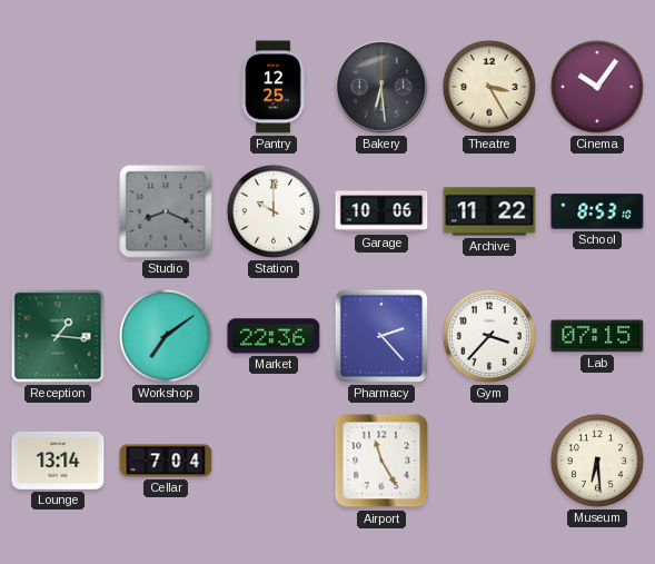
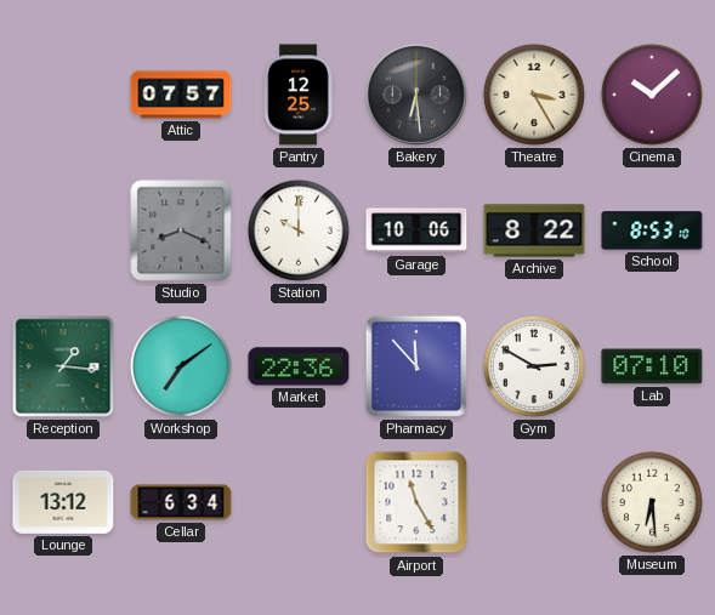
Attic: none -> 07:57
Cinema: 10:06 -> 10:08
Archive: 11:22 -> 8:22
Pharmacy: 2:23 -> 11:53
Gym: 3:37 -> 2:50
Lab: 07:15 -> 07:10
Lounge: 13:14 -> 13:12
Cellar: 7:04 -> 6:34
